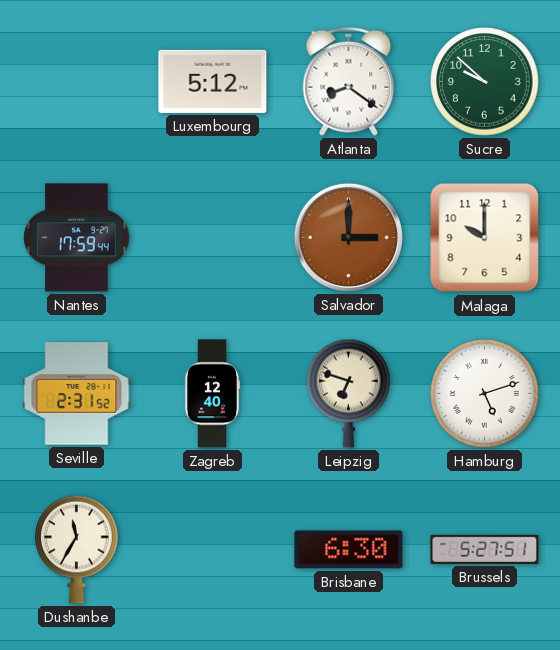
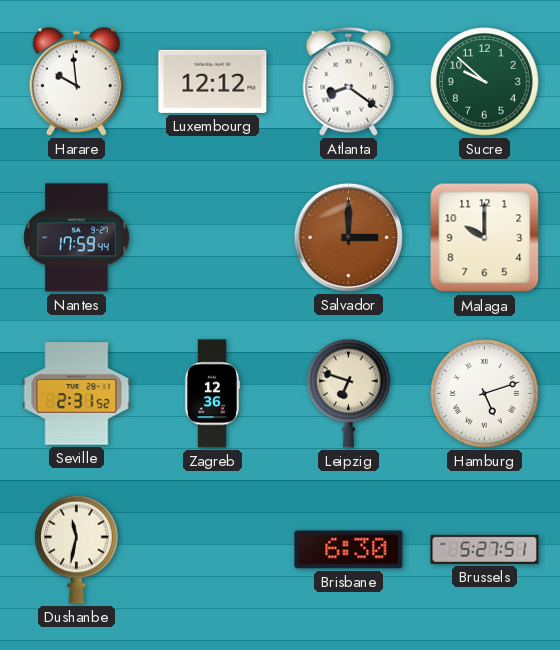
Harare: none -> 9:59
Luxembourg: 5:12 -> 12:12
Zagreb: 12:40 -> 12:36
Dushanbe: 11:35 -> 11:32
